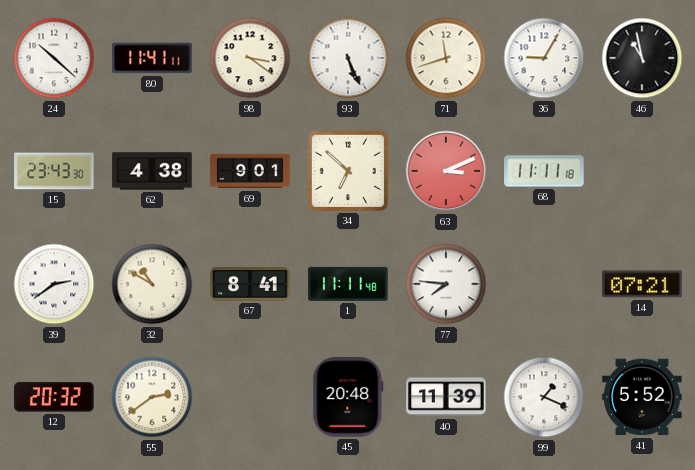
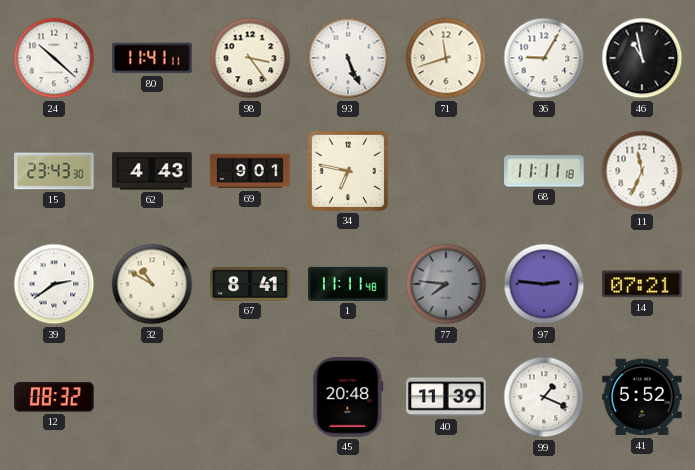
98: 3:21 -> 3:24
62: 4:38 -> 4:43
34: 6:52 -> 6:47
63: 3:11 -> none
11: none -> 11:34
77 dial: white -> grey
97: none -> 2:46
12: 20:32 -> 08:32
55: 2:39 -> none
